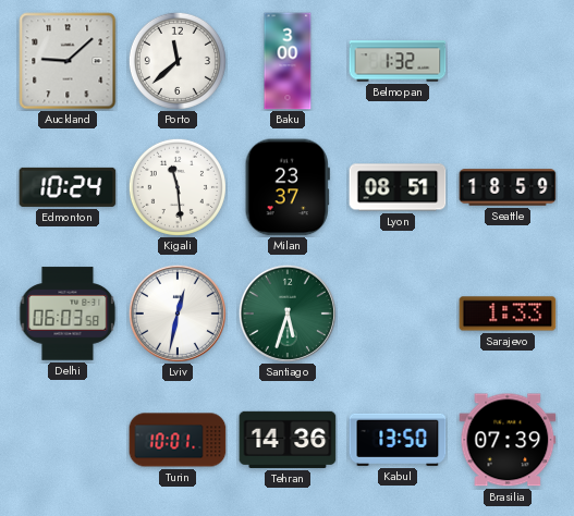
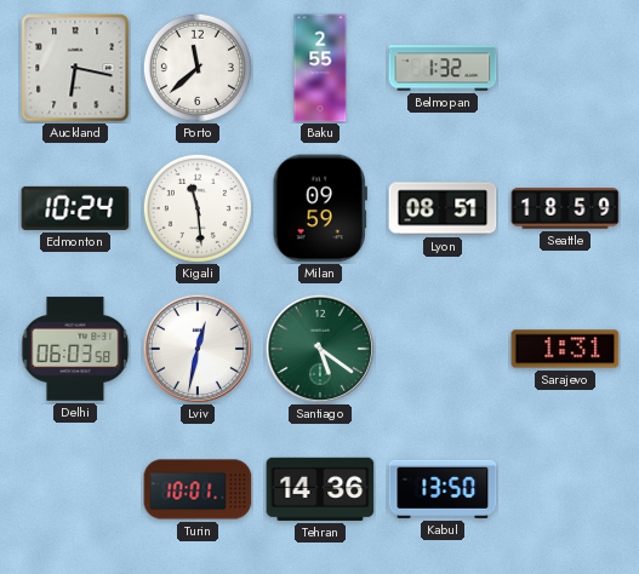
Auckland: 9:08 -> 6:17
Baku: 3:00 -> 2:55
Milan: 23:37 -> 09:59
Santiago: 5:33 -> 5:21
Sarajevo: 1:33 -> 1:31
Brasilia: 07:39 -> none
